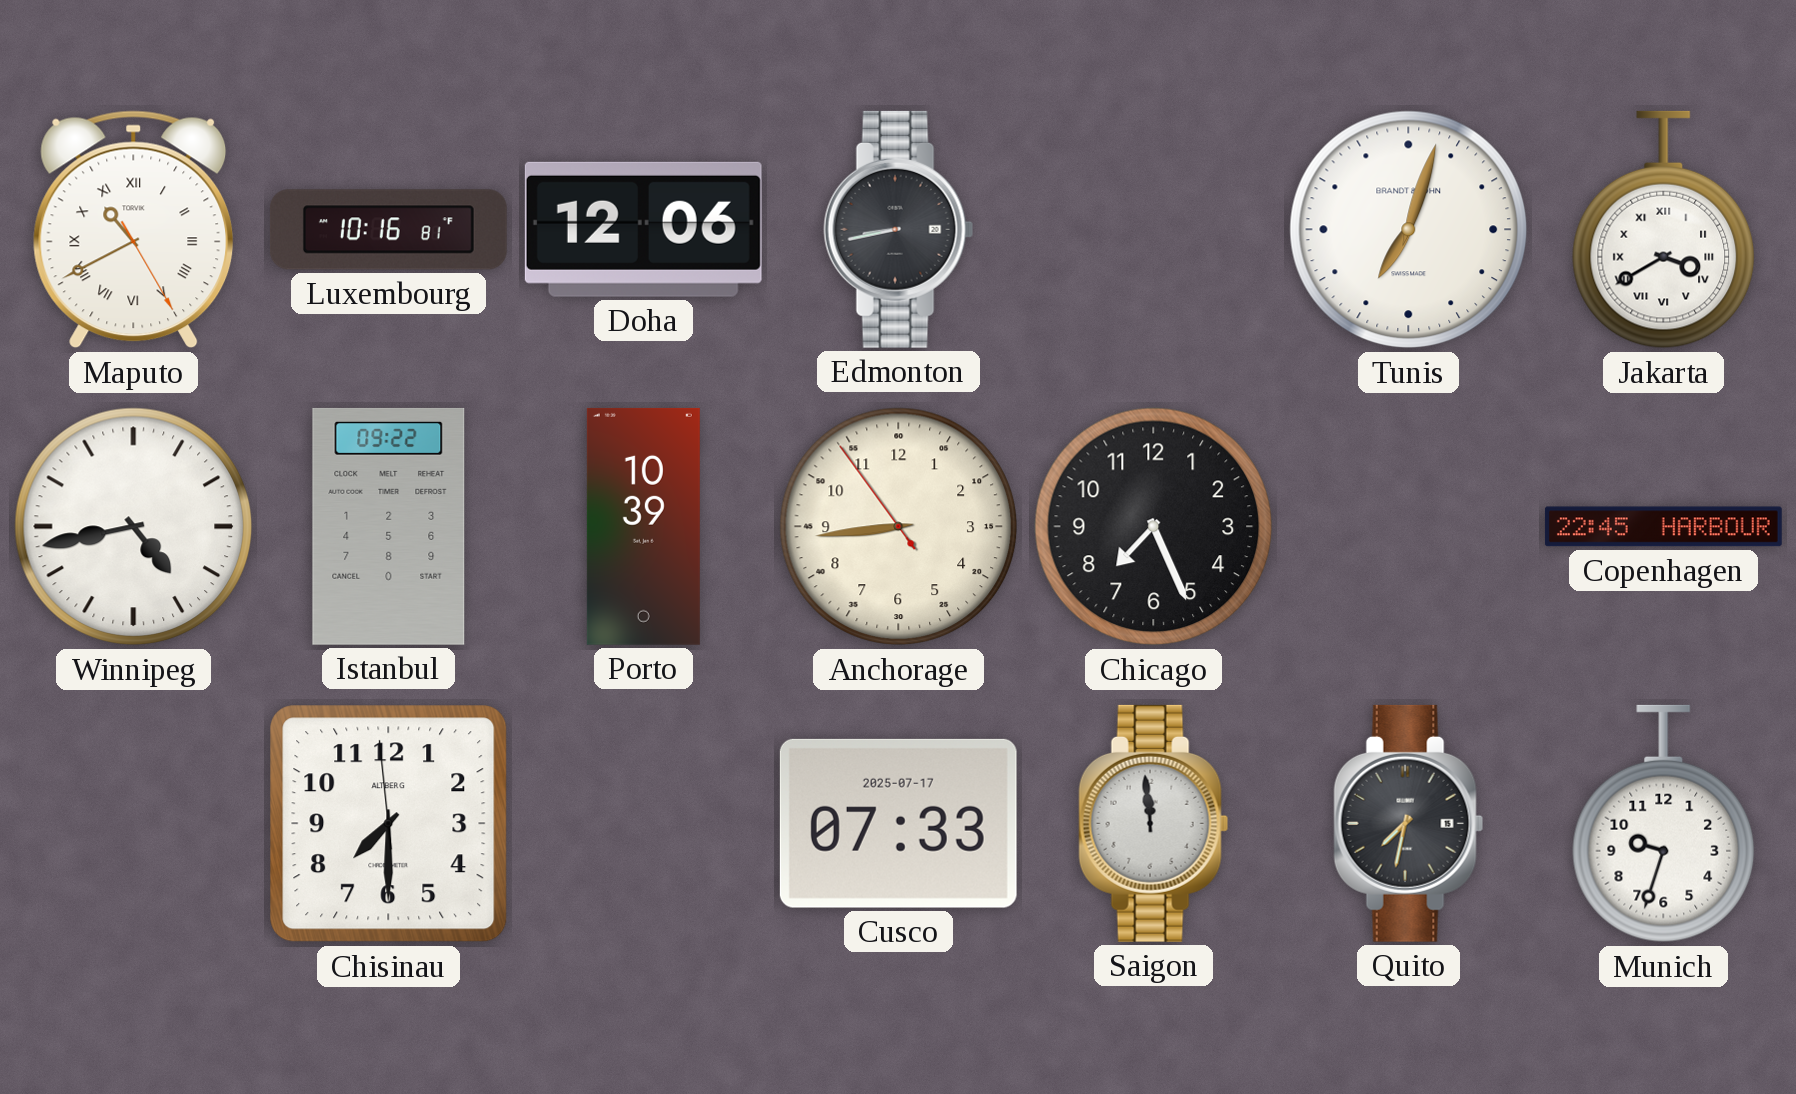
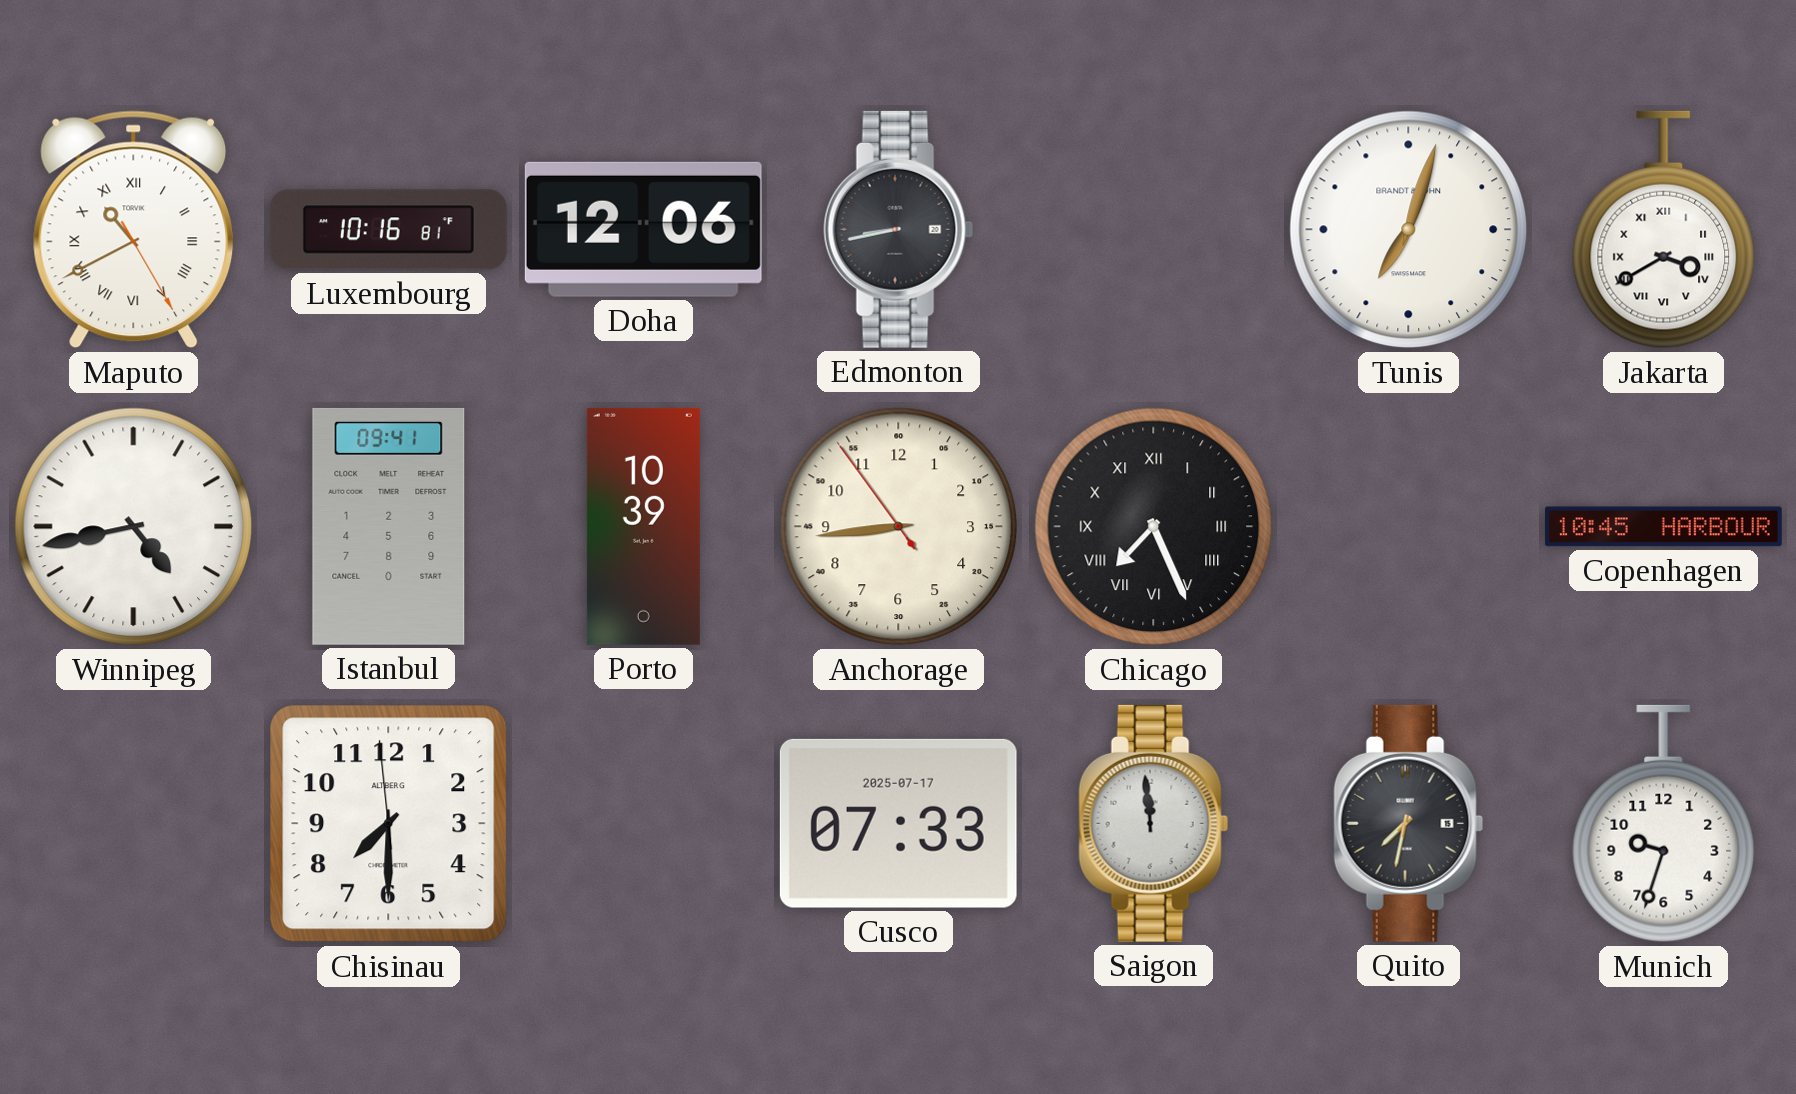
Istanbul: 09:22 -> 09:41
Chicago numerals: Arabic -> Roman
Copenhagen: 22:45 -> 10:45
